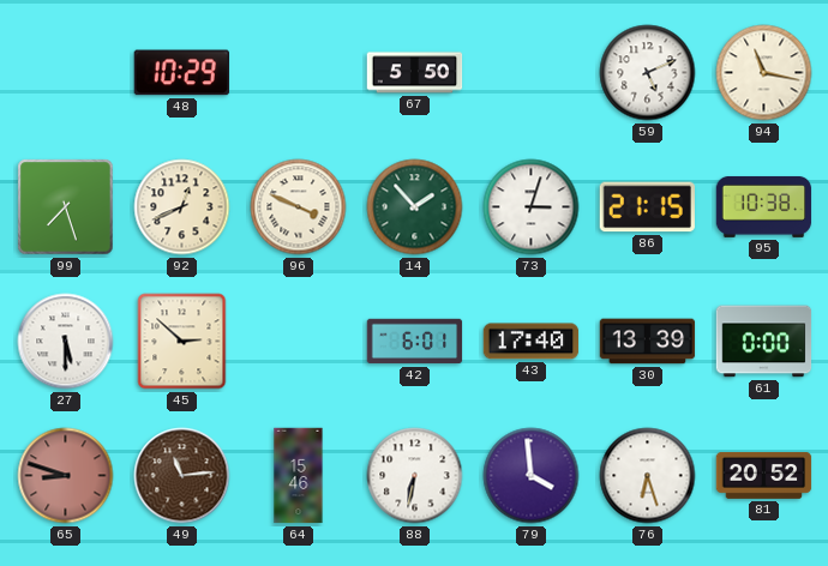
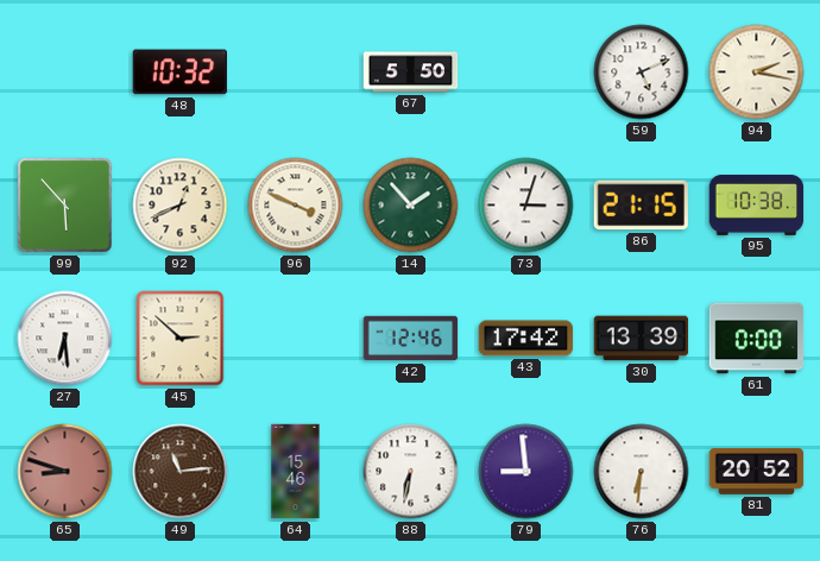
48: 10:29 -> 10:32
94: 11:17 -> 2:17
99: 7:27 -> 5:53
27: 5:30 -> 6:29
42: 6:01 -> 12:46
43: 17:40 -> 17:42
79: 3:59 -> 8:59
76: 6:27 -> 6:31
